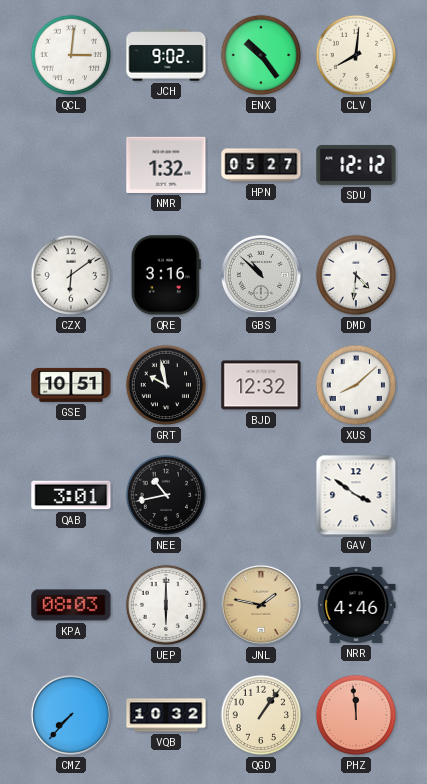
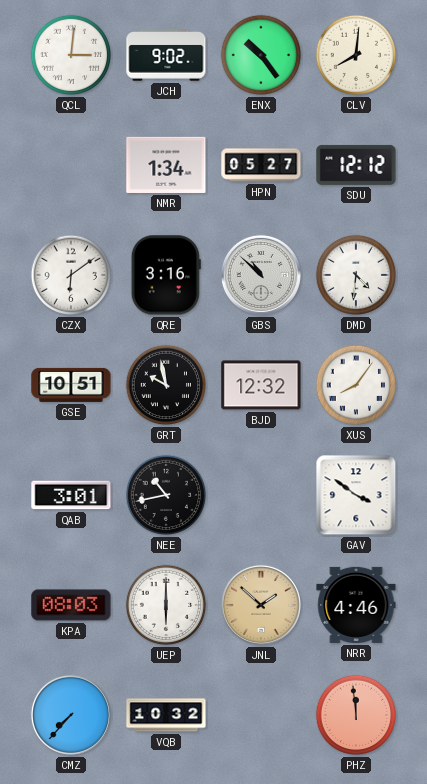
NMR: 1:32 -> 1:34
XUS: 8:08 -> 8:06
JNL: 1:47 -> 1:52
QGD: 1:06 -> none
